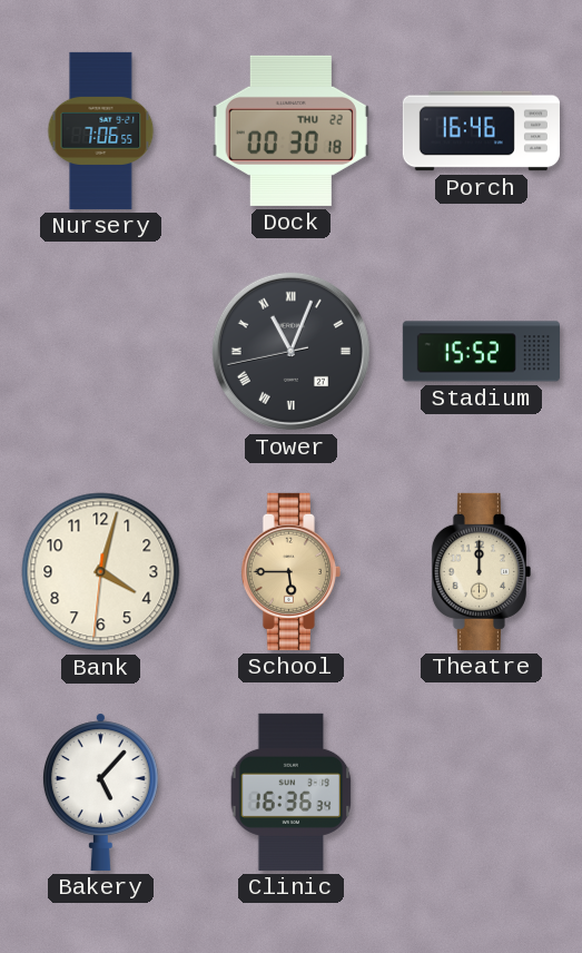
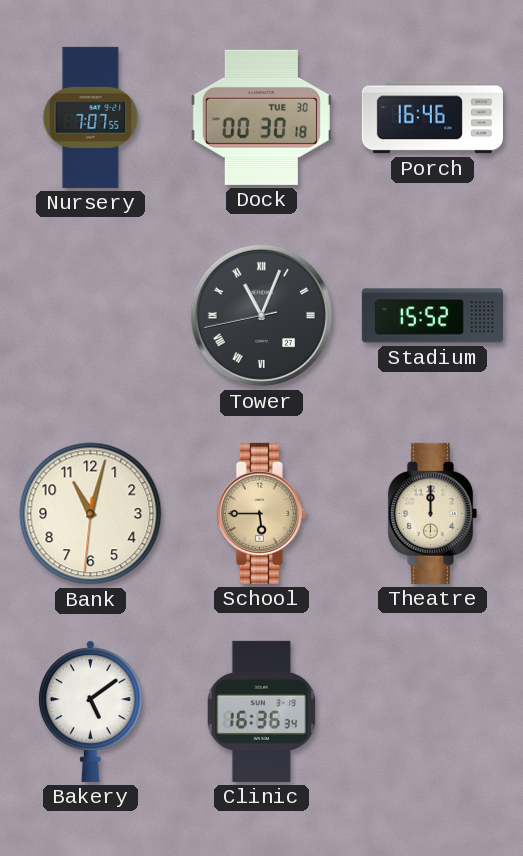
Nursery: 7:06 -> 7:07
Dock date: THU 22 -> TUE 30
Bank: 4:02 -> 11:02
Bakery: 5:07 -> 5:09
